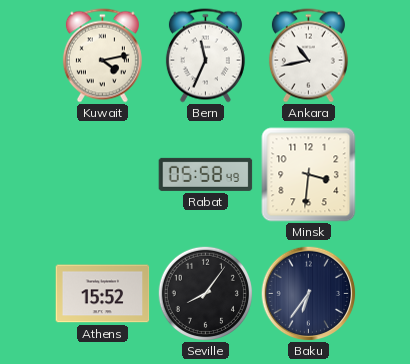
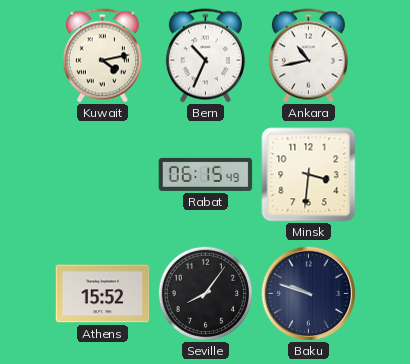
Bern: 11:34 -> 10:34
Rabat: 05:58 -> 06:15
Baku: 6:36 -> 9:48
